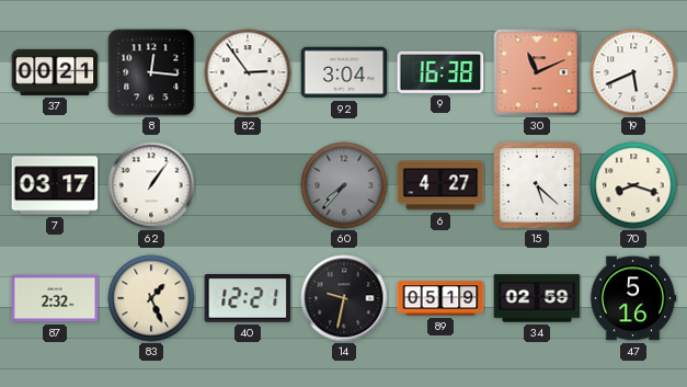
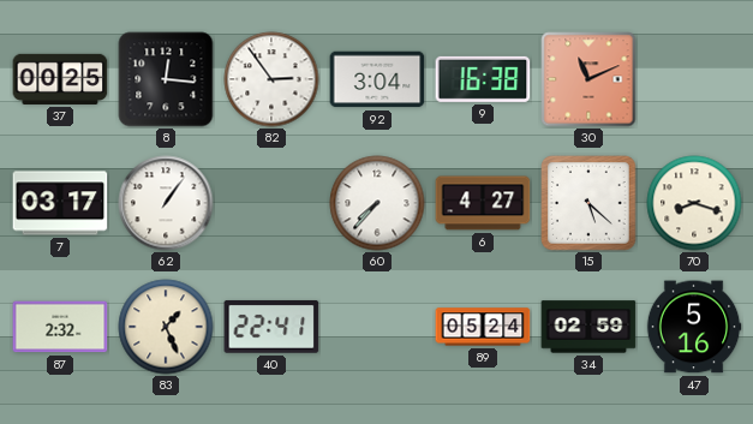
37: 00:21 -> 00:25
19: 5:41 -> none
60 dial: grey -> white
40: 12:21 -> 22:41
14: 9:32 -> none
89: 05:19 -> 05:24
